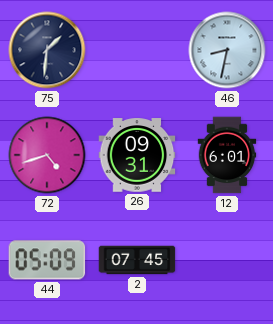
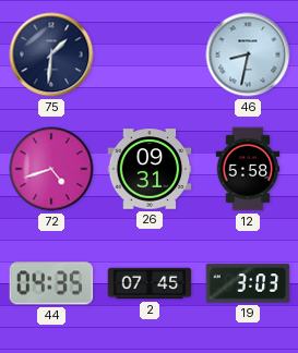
12: 6:01 -> 5:58
44: 05:09 -> 04:35
19: none -> 3:03
